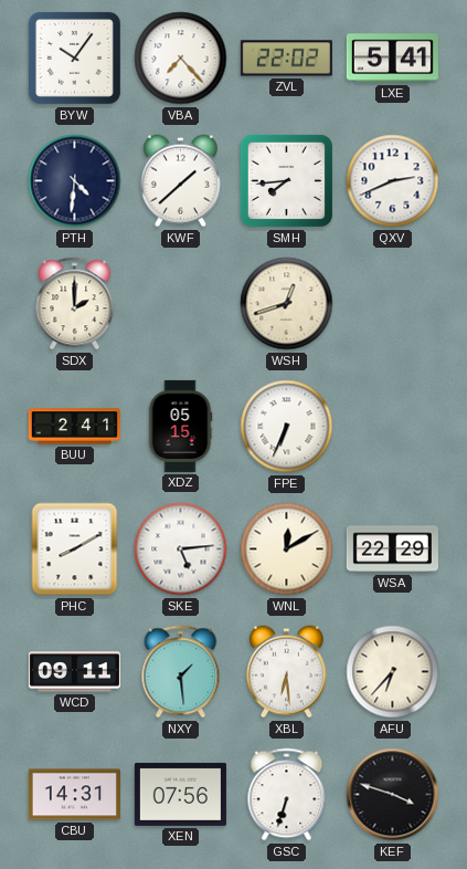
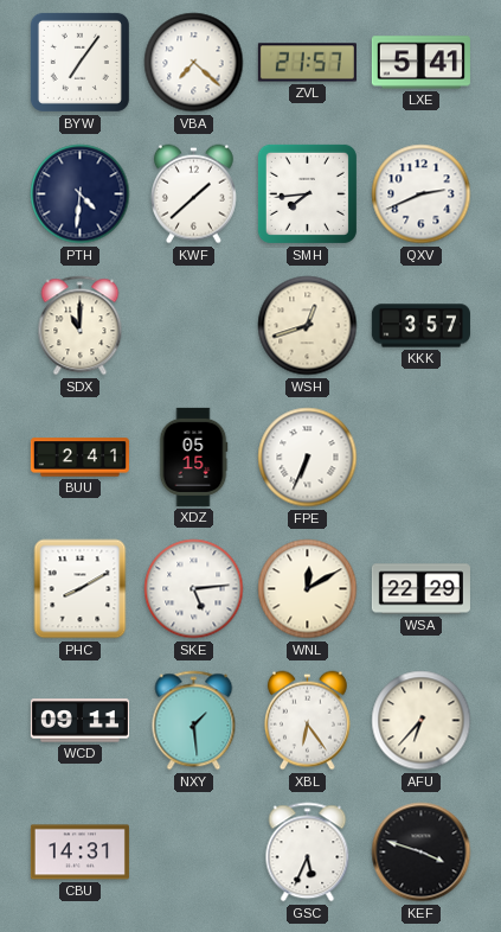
BYW: 10:06 -> 7:06
VBA: 7:23 -> 7:22
ZVL: 22:02 -> 21:57
SDX: 2:00 -> 11:00
KKK: none -> 3:57
XBL: 6:29 -> 6:24
XEN: 07:56 -> none
GSC: 6:33 -> 5:34
